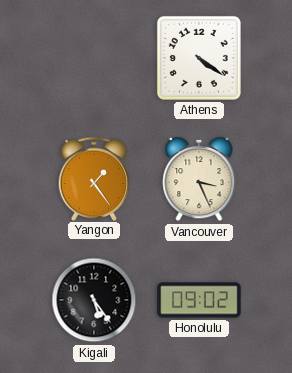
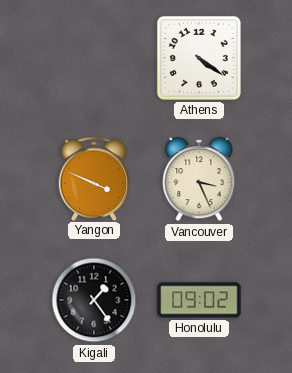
Yangon: 1:24 -> 3:49
Kigali: 5:24 -> 1:24
